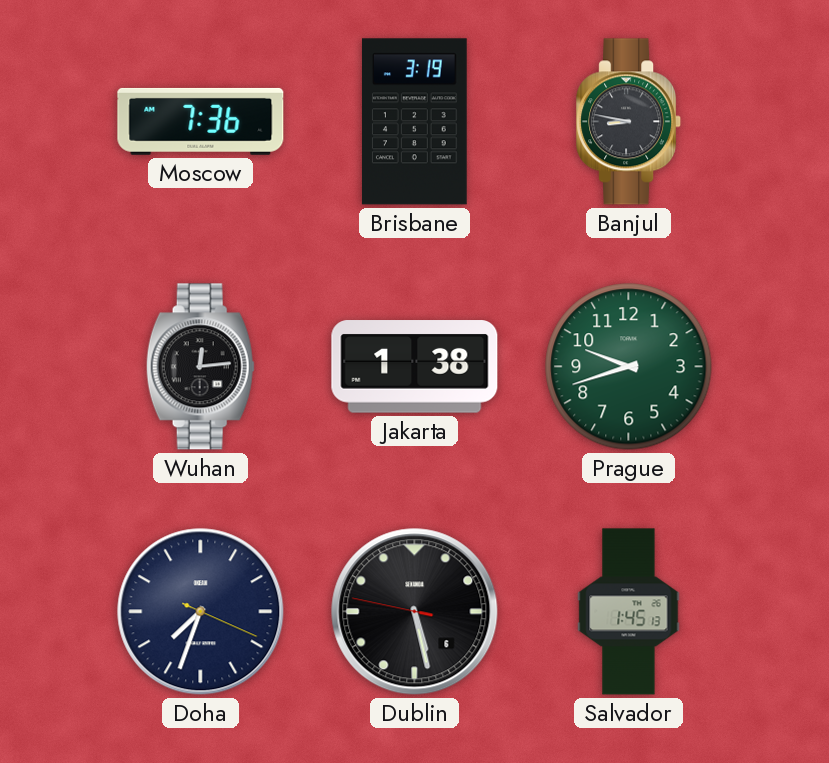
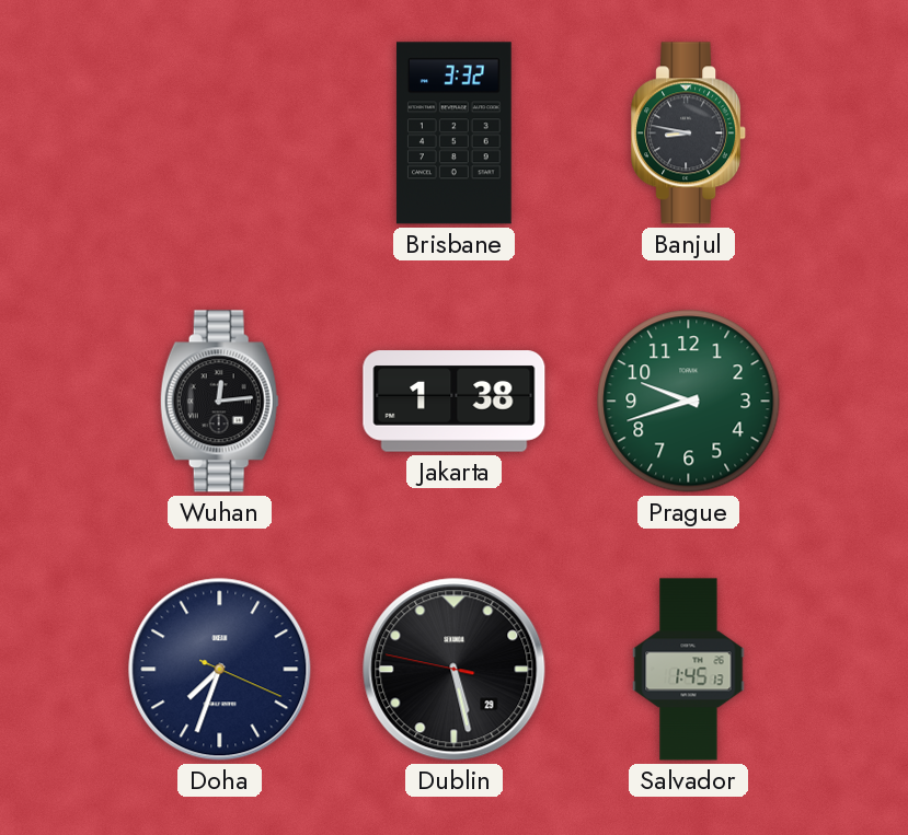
Moscow: 7:36 -> none
Brisbane: 3:19 -> 3:32
Dublin date: 6 -> 29
